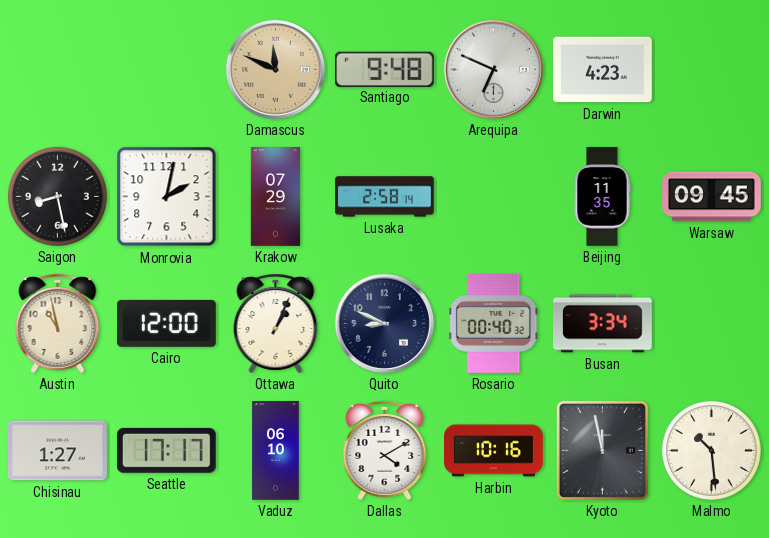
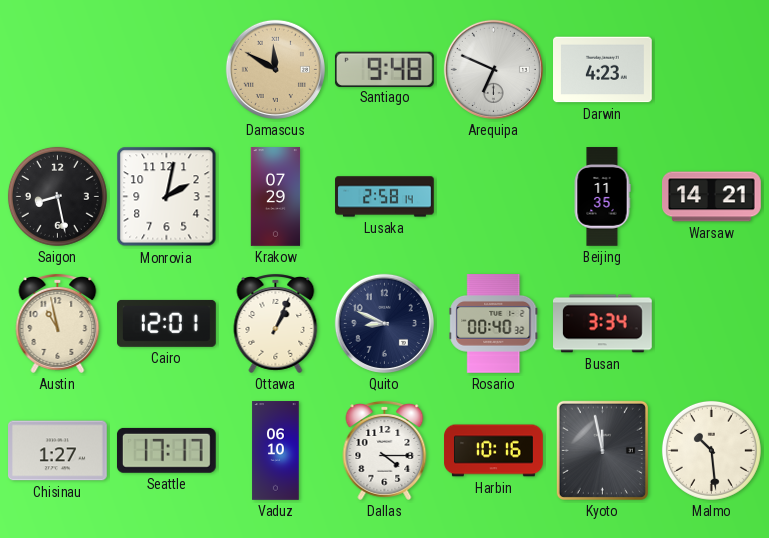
Damascus: 11:49 -> 11:50
Warsaw: 09:45 -> 14:21
Cairo: 12:00 -> 12:01
Dallas: 4:10 -> 4:15
